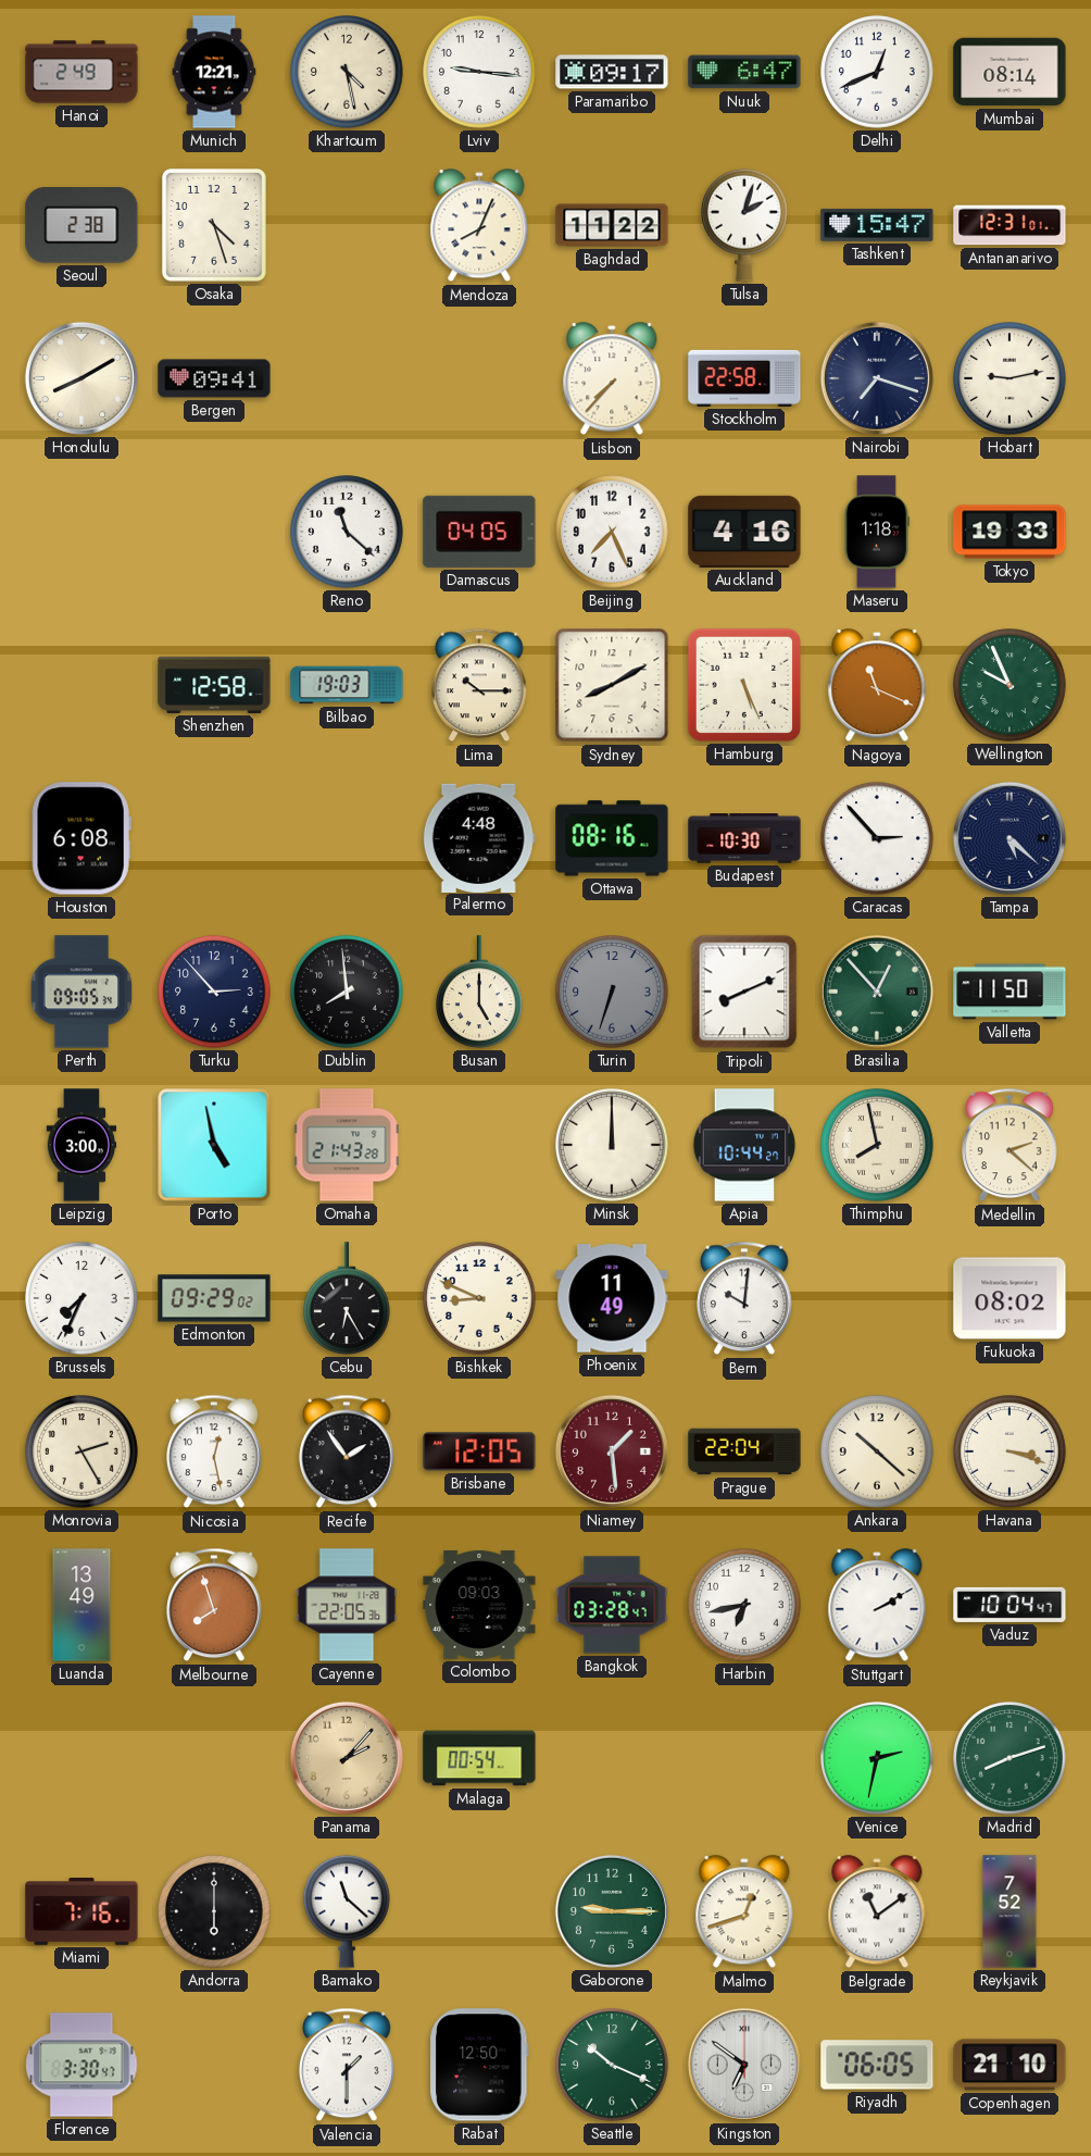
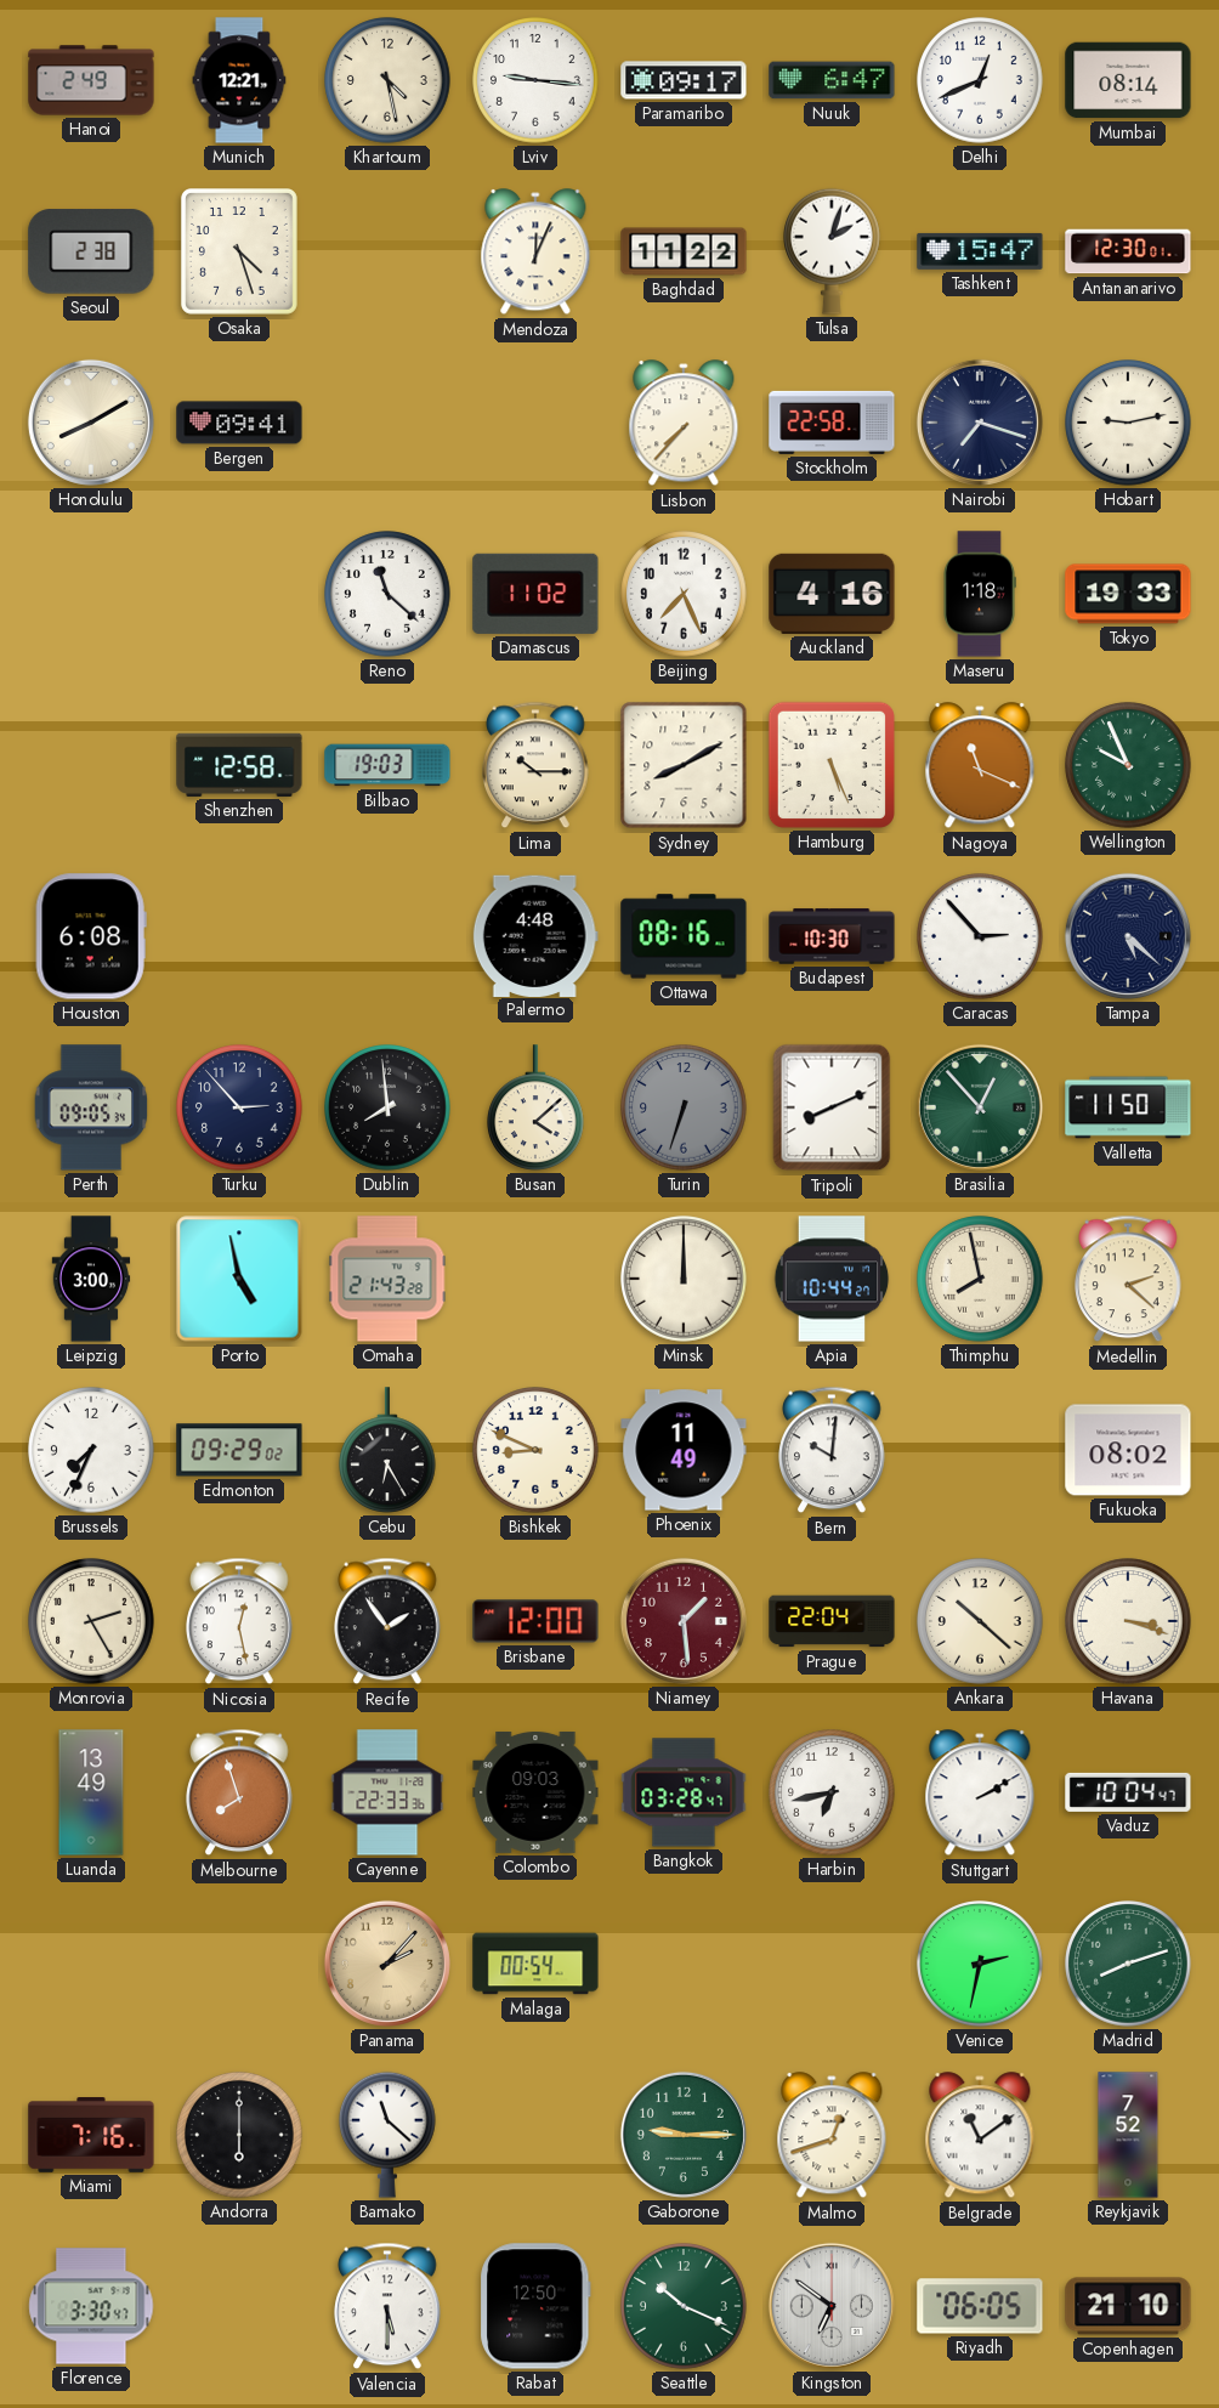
Mendoza: 8:04 -> 12:04
Antananarivo: 12:31 -> 12:30
Damascus: 04:05 -> 11:02
Busan: 5:00 -> 4:08
Brisbane: 12:05 -> 12:00
Cayenne: 22:05 -> 22:33
Valencia: 1:30 -> 5:30
